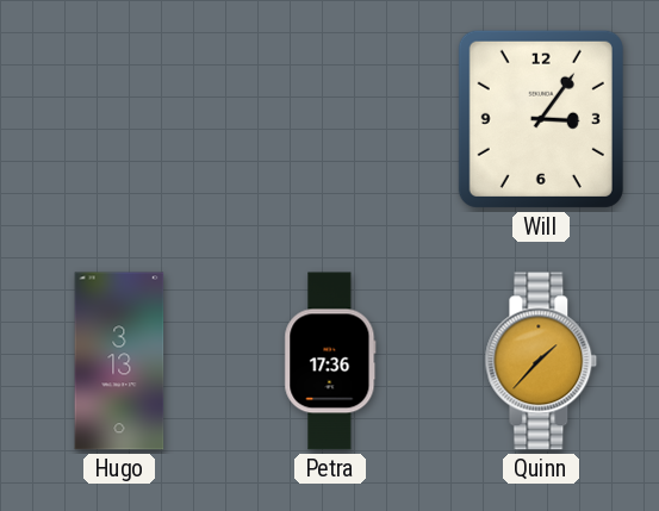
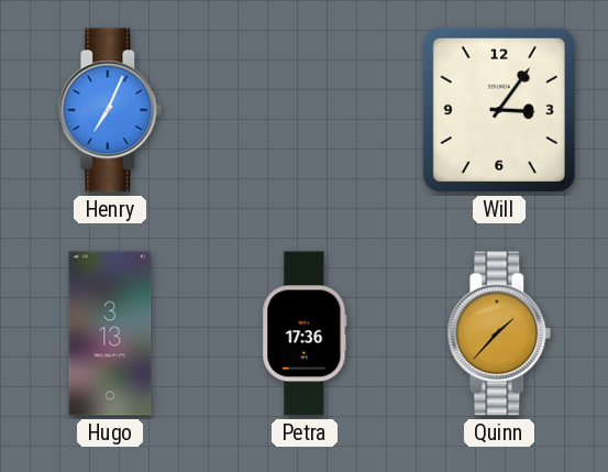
Henry: none -> 7:04
